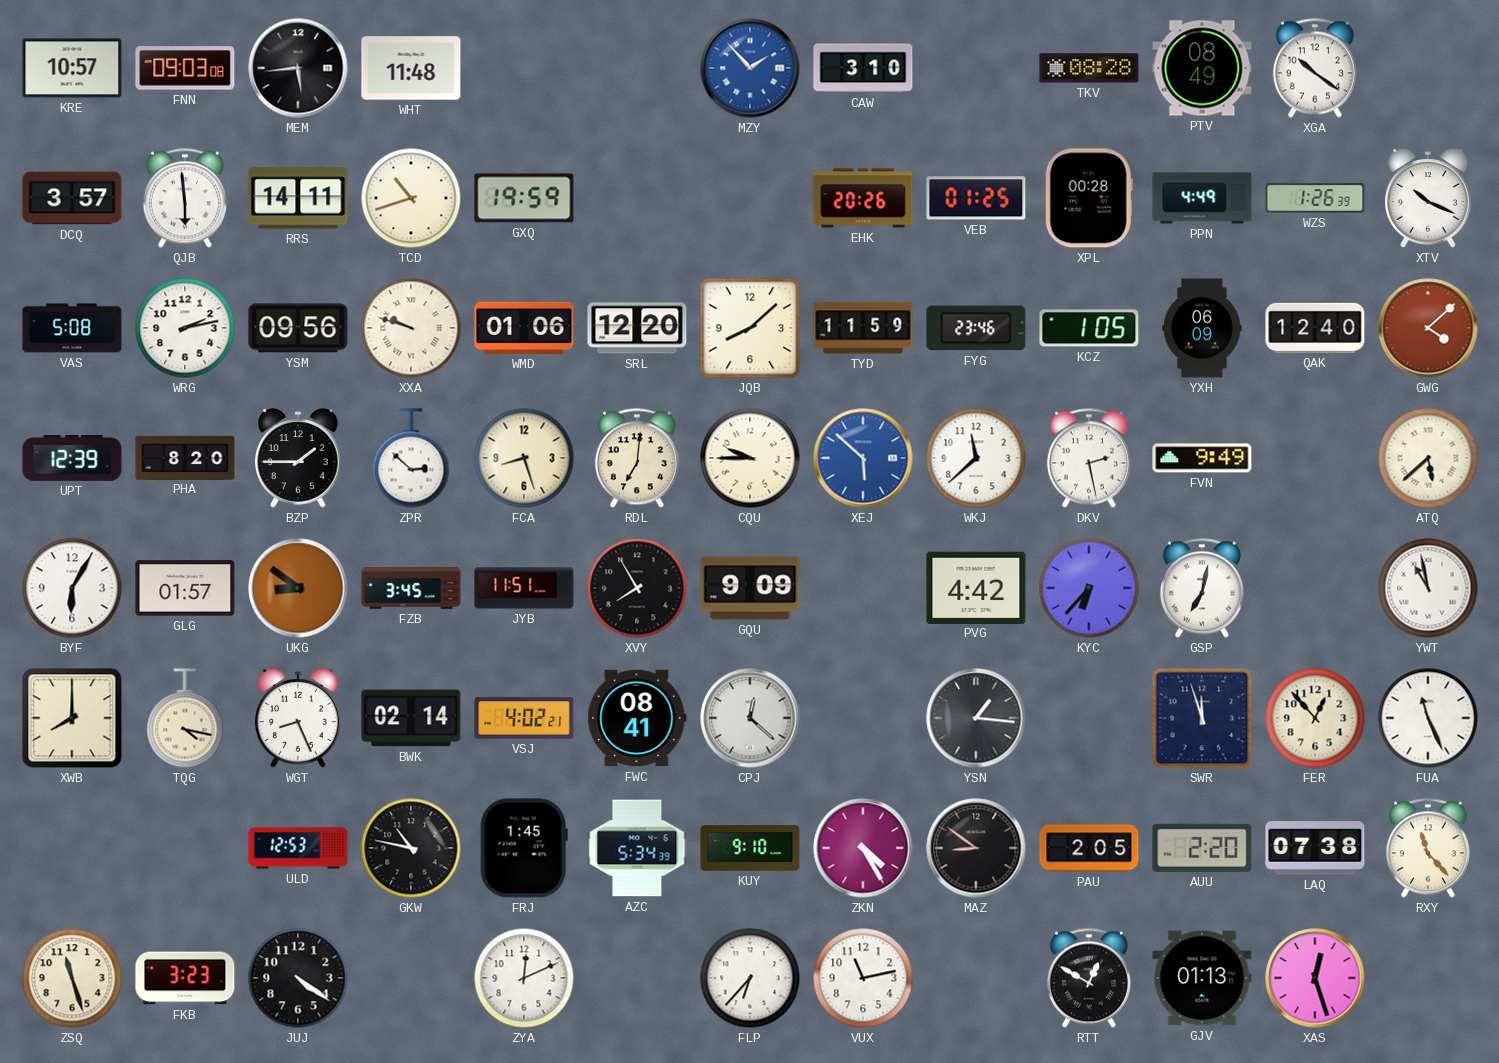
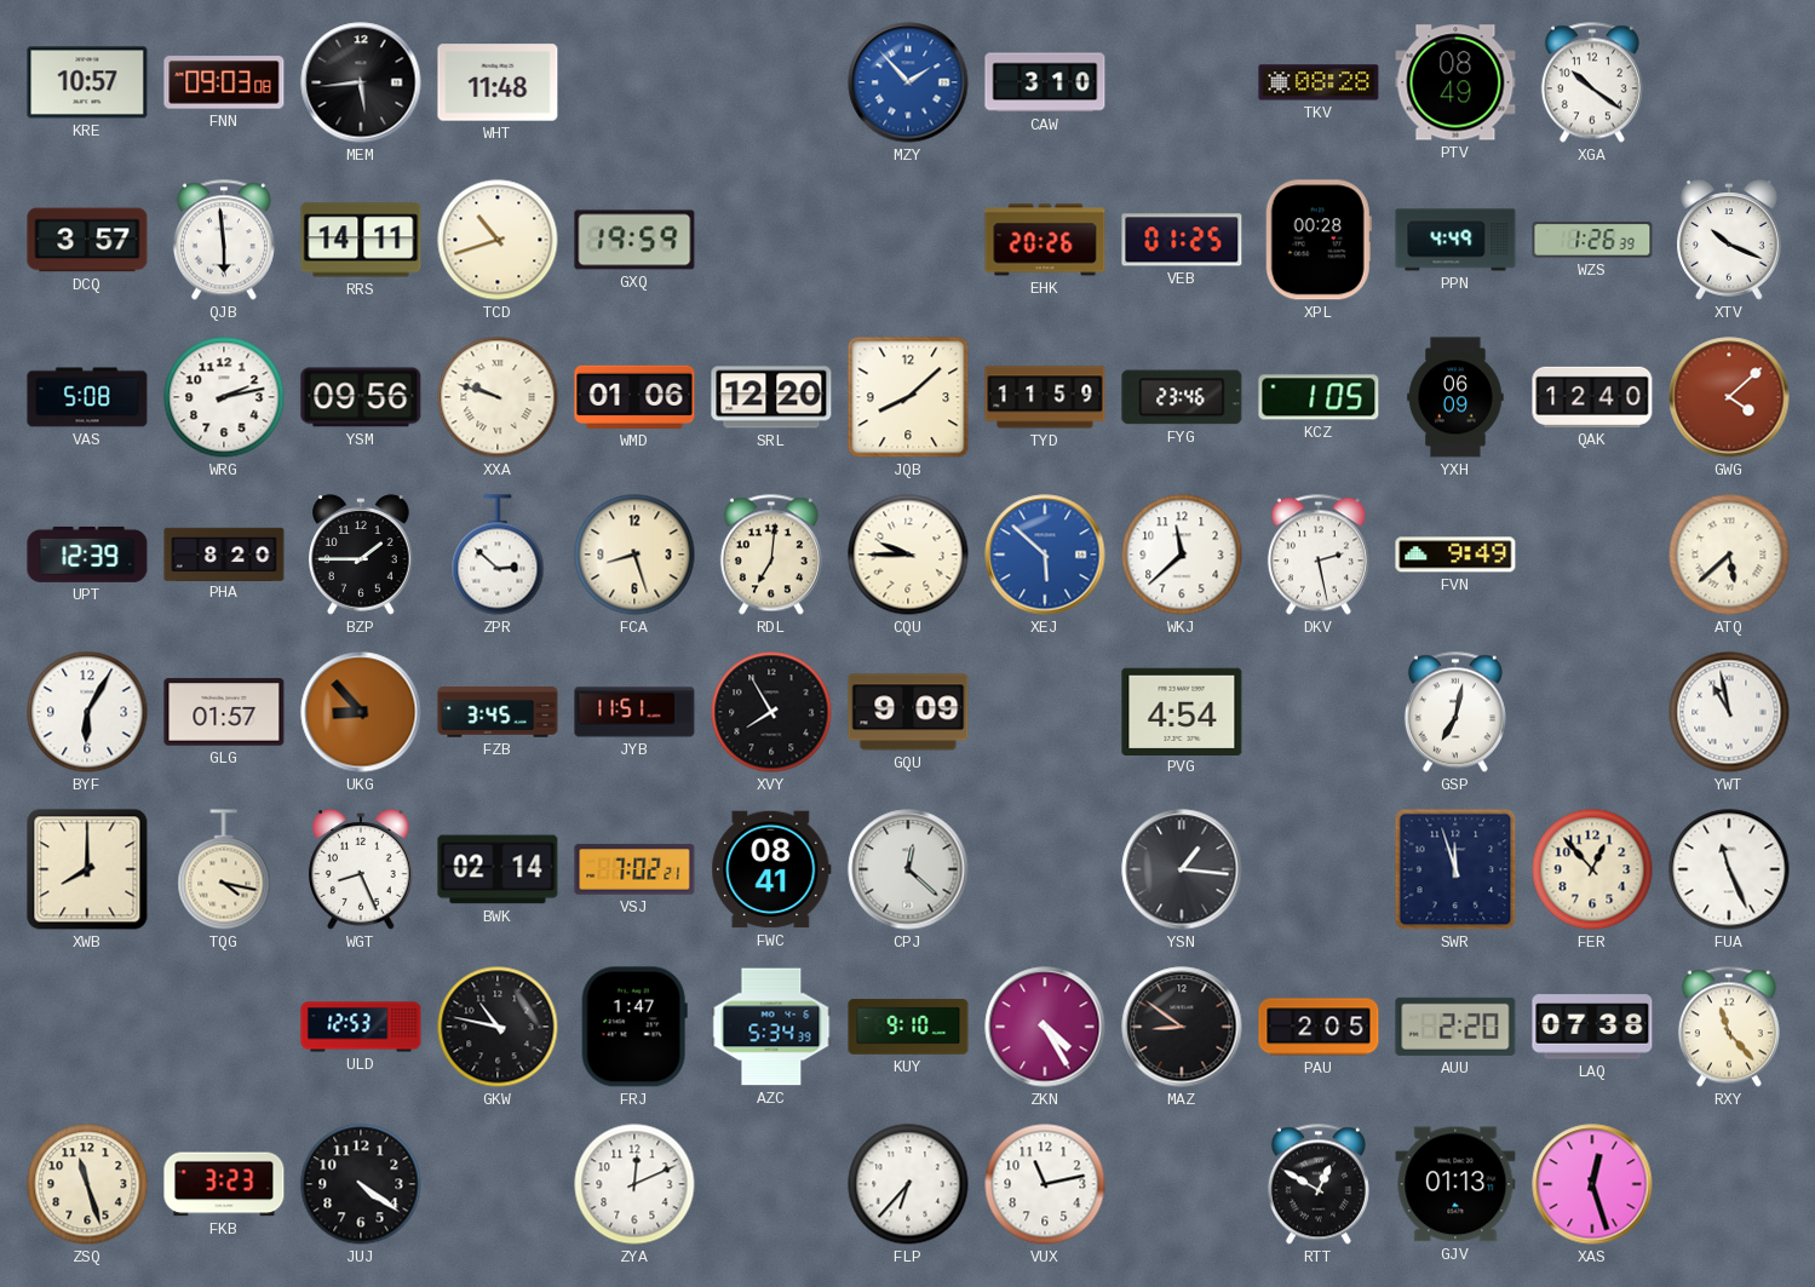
UKG: 8:51 -> 8:53
PVG: 4:42 -> 4:54
KYC: 6:37 -> none
VSJ: 4:02 -> 7:02
FRJ: 1:45 -> 1:47
